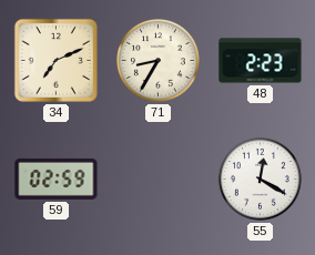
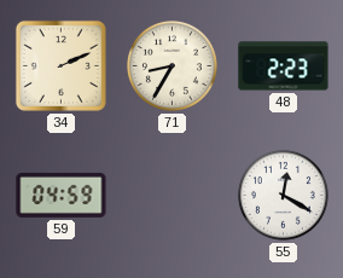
34: 7:11 -> 2:11
59: 02:59 -> 04:59
